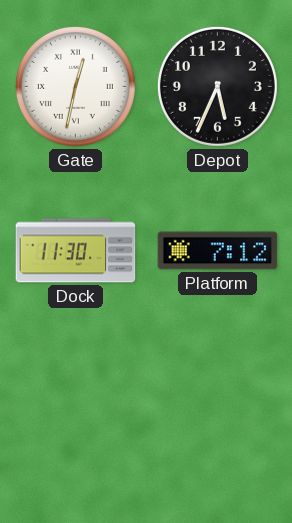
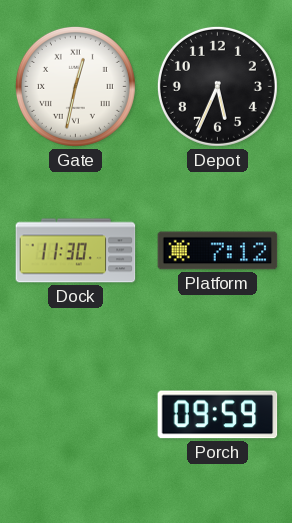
Porch: none -> 09:59
